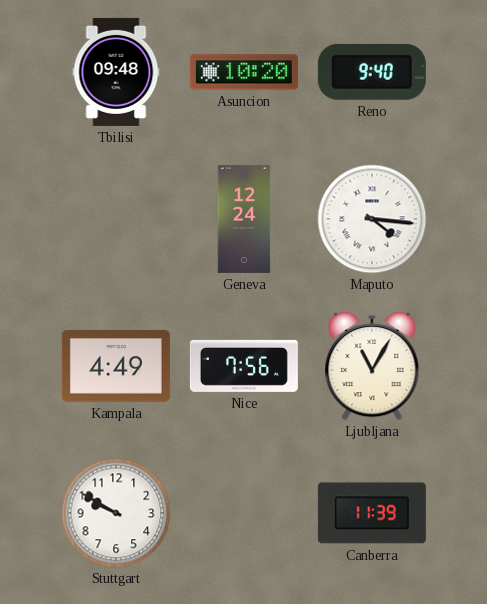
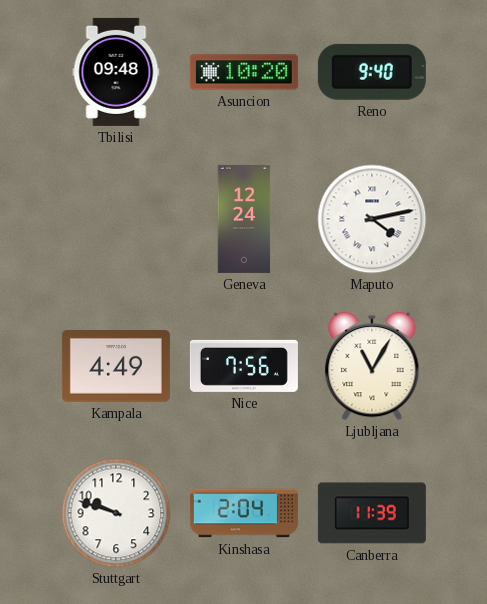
Maputo: 4:16 -> 4:13
Stuttgart: 9:50 -> 9:48
Kinshasa: none -> 2:04
